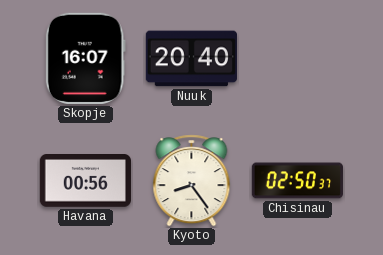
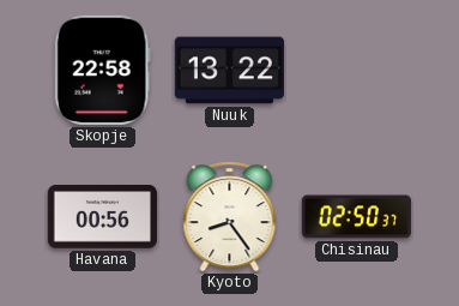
Skopje: 16:07 -> 22:58
Nuuk: 20:40 -> 13:22
